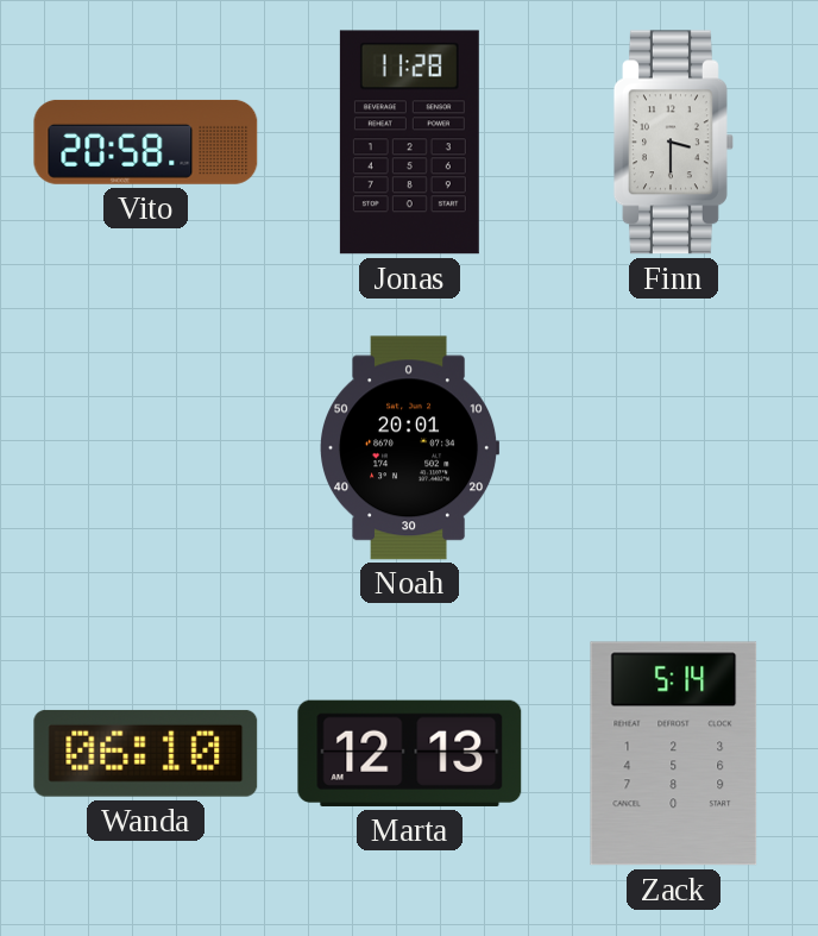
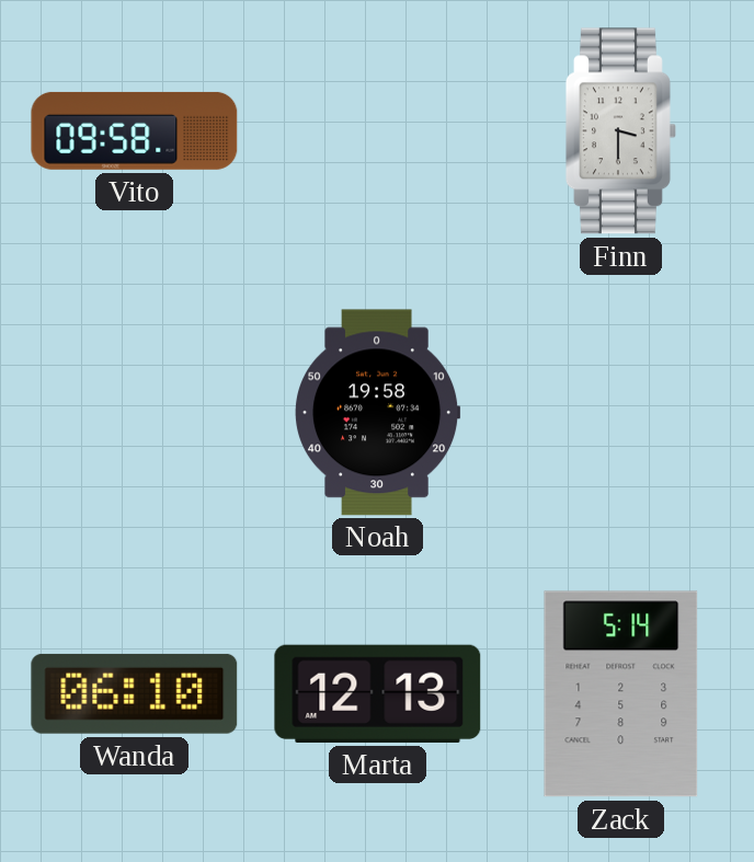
Vito: 20:58 -> 09:58
Jonas: 11:28 -> none
Noah: 20:01 -> 19:58
